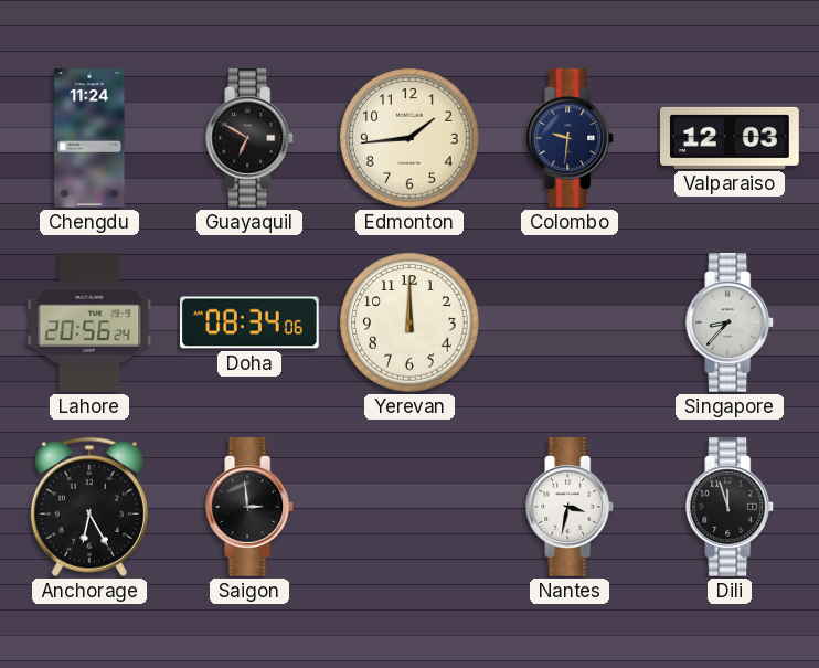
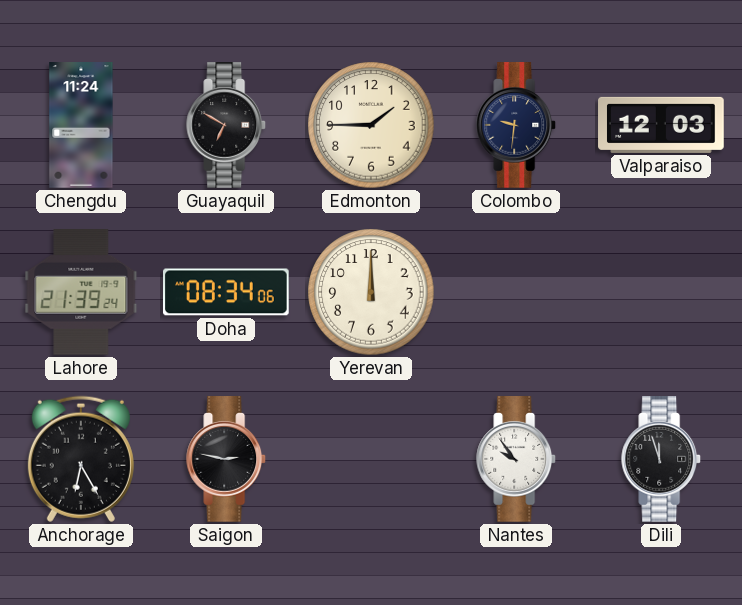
Edmonton: 1:44 -> 1:45
Lahore: 20:56 -> 21:39
Singapore: 8:37 -> none
Saigon: 2:59 -> 2:47
Nantes: 3:32 -> 9:54
